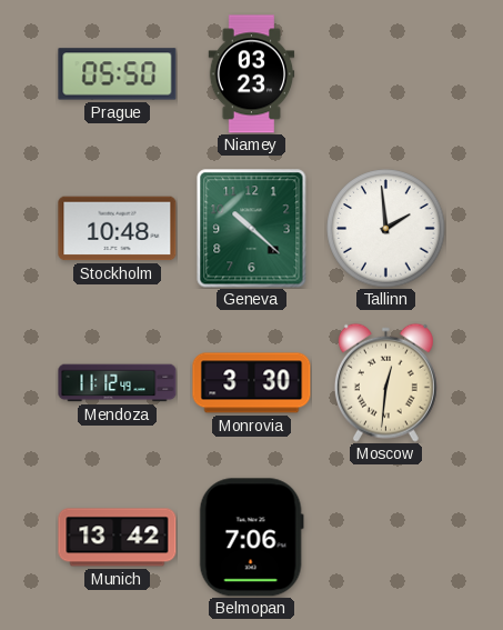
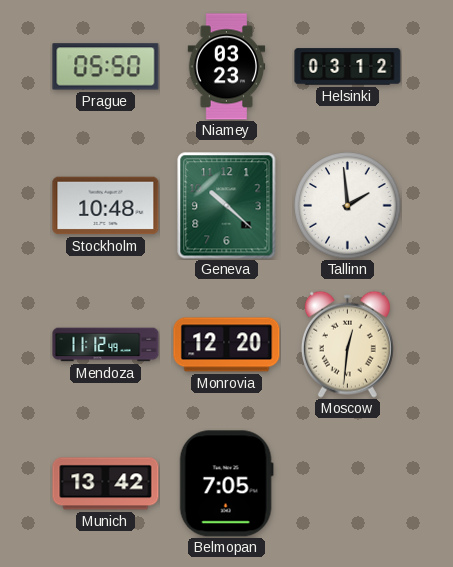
Helsinki: none -> 03:12
Monrovia: 3:30 -> 12:20
Belmopan: 7:06 -> 7:05
